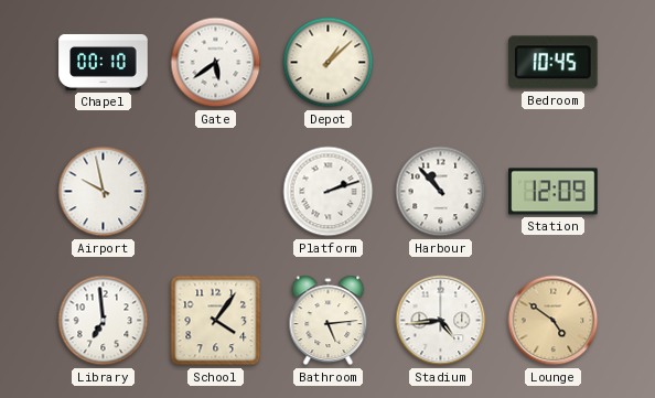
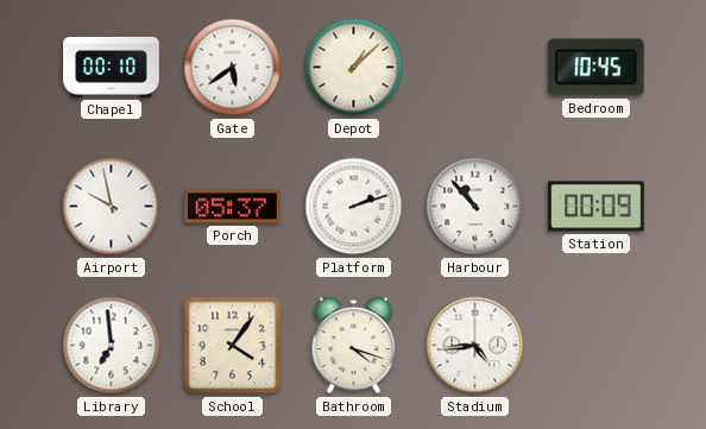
Porch: none -> 05:37
Station: 12:09 -> 00:09
Bathroom: 5:14 -> 4:18
Lounge: 4:51 -> none
